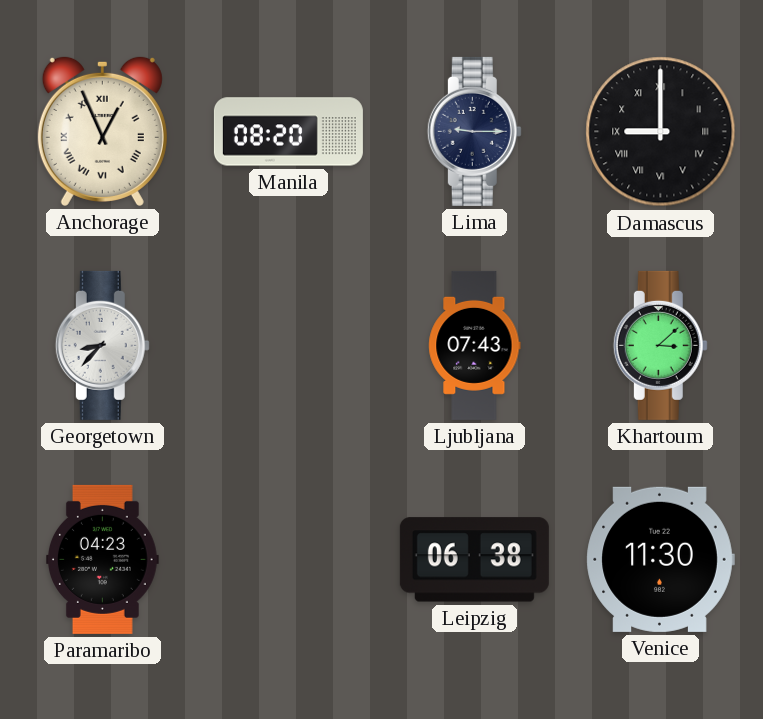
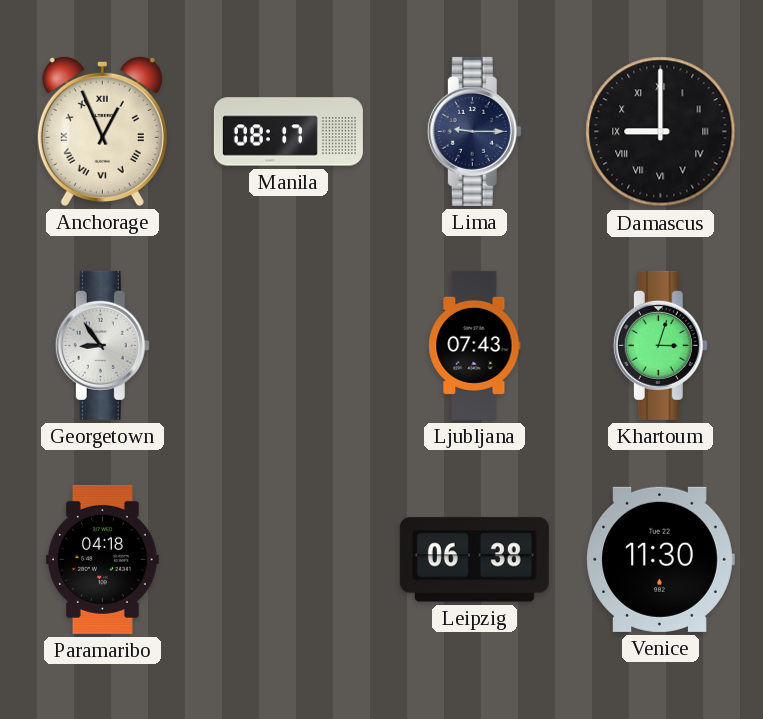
Manila: 08:20 -> 08:17
Georgetown: 8:37 -> 8:54
Khartoum: 3:08 -> 3:03
Paramaribo: 04:23 -> 04:18
